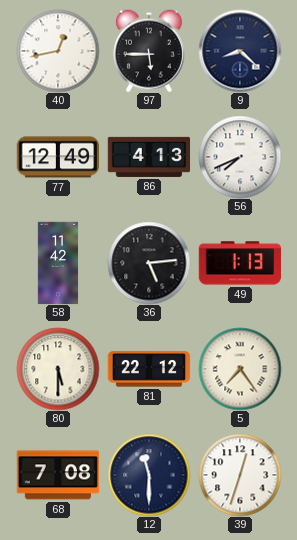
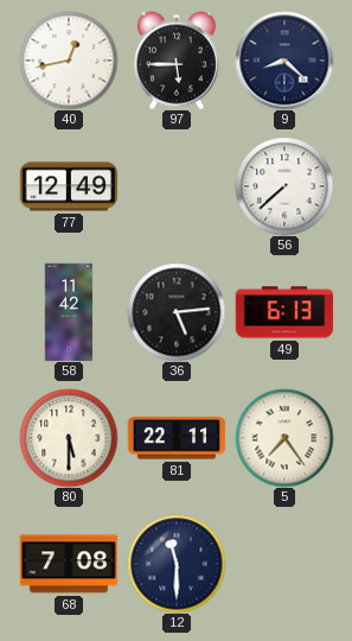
86: 4:13 -> none
56: 7:41 -> 7:38
49: 1:13 -> 6:13
81: 22:12 -> 22:11
39: 12:33 -> none
